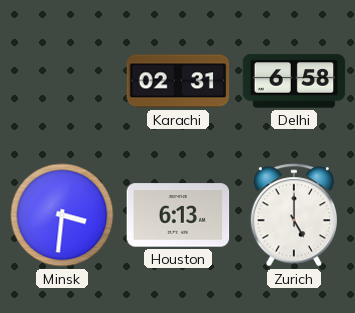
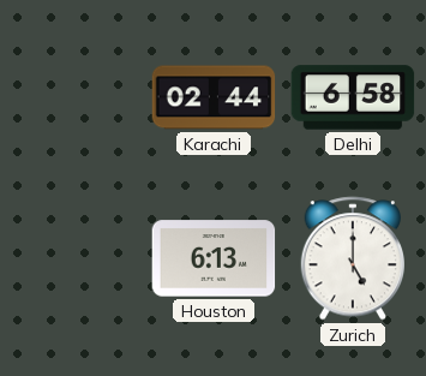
Karachi: 02:31 -> 02:44
Minsk: 3:31 -> none
